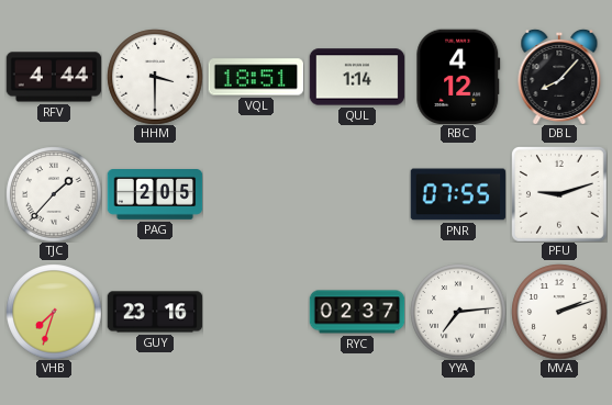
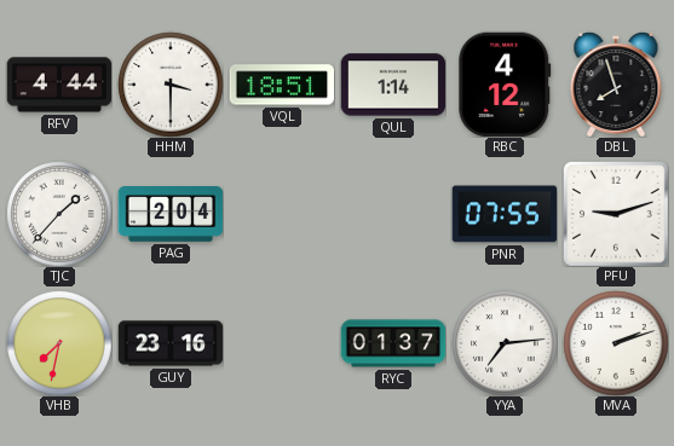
DBL: 8:07 -> 7:57
PAG: 2:05 -> 2:04
VHB: 7:33 -> 7:32
RYC: 02:37 -> 01:37
